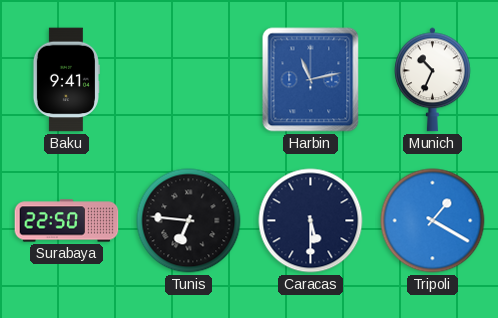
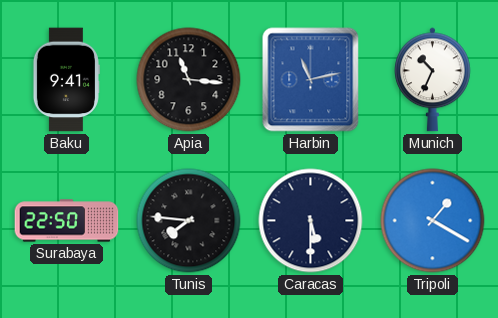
Apia: none -> 11:16
Tunis: 6:46 -> 7:46
